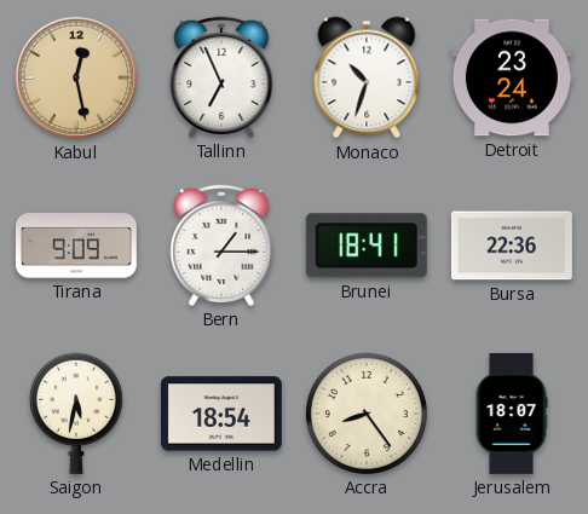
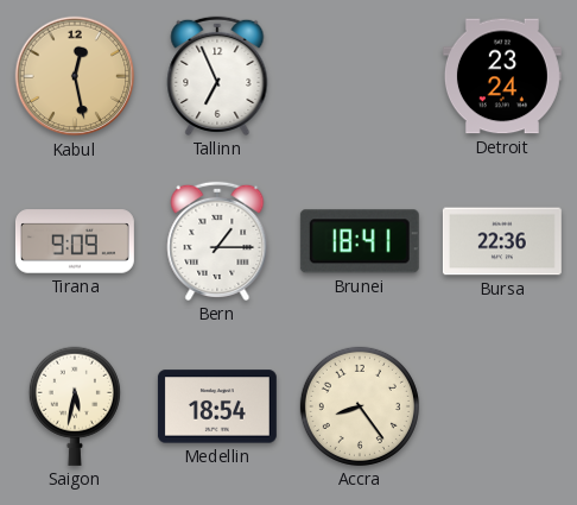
Monaco: 10:33 -> none
Jerusalem: 18:07 -> none
